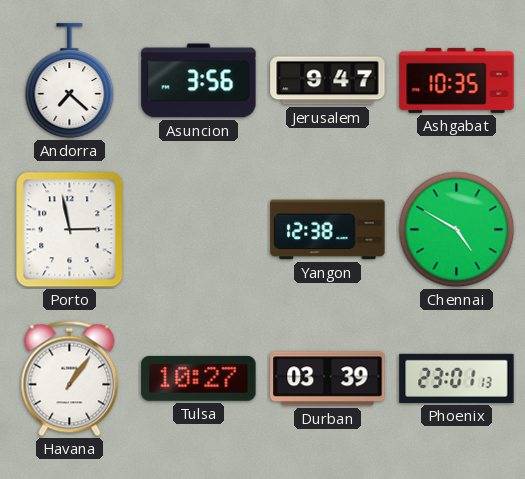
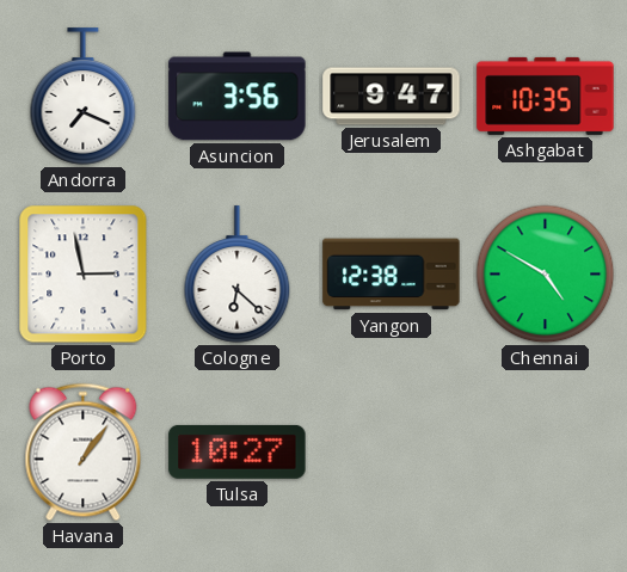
Andorra: 7:22 -> 7:19
Cologne: none -> 6:22
Durban: 03:39 -> none
Phoenix: 23:01 -> none
